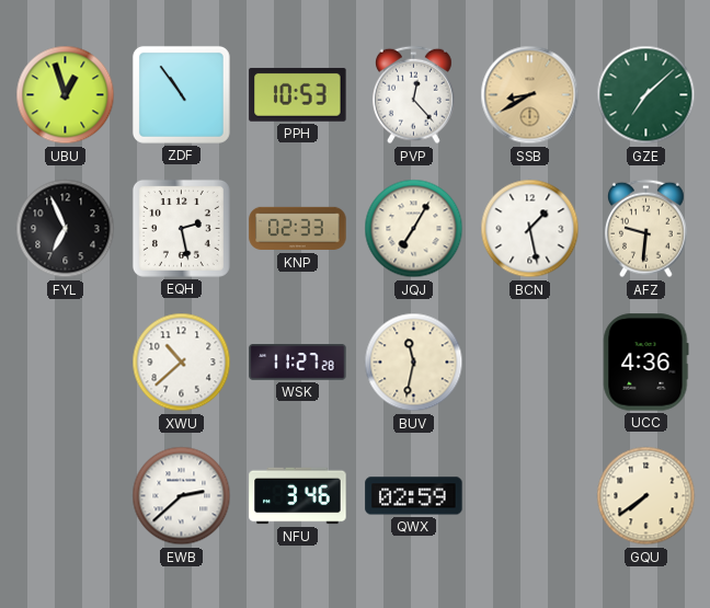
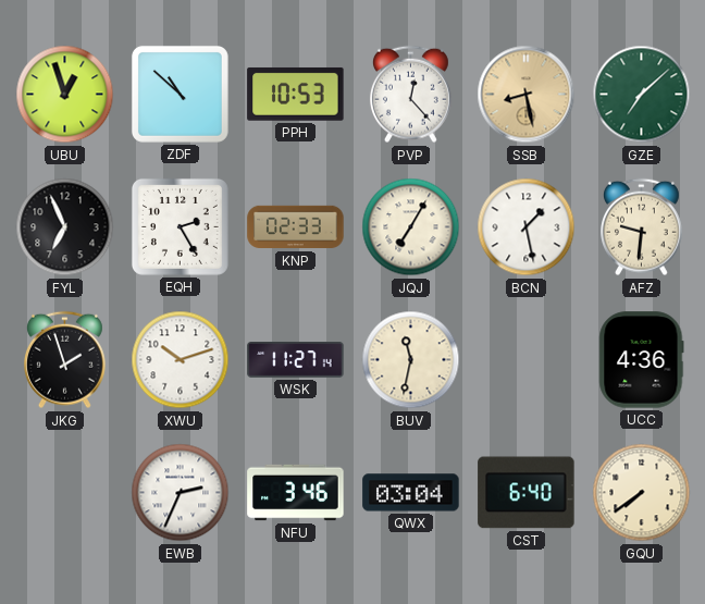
ZDF: 10:54 -> 10:52
SSB: 8:40 -> 8:28
EQH: 2:28 -> 2:25
JKG: none -> 1:57
XWU: 10:38 -> 10:12
WSK: 11:27:28 -> 11:27:14
EWB: 2:38 -> 2:34
QWX: 02:59 -> 03:04
CST: none -> 6:40
